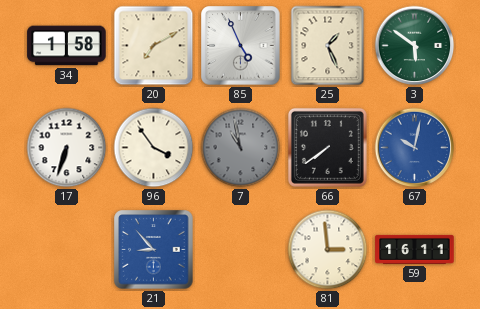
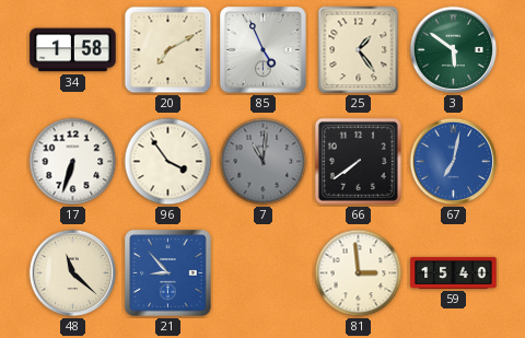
25: 1:26 -> 1:24
7: 10:58 -> 11:01
67: 10:02 -> 7:02
48: none -> 11:22
59: 16:11 -> 15:40
